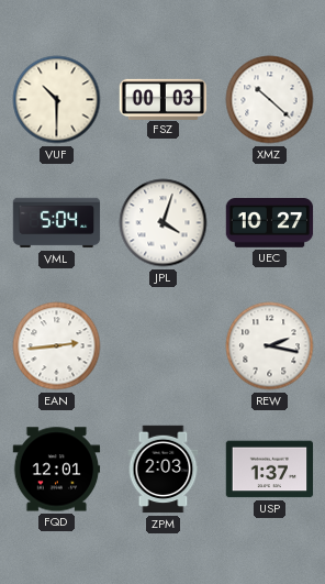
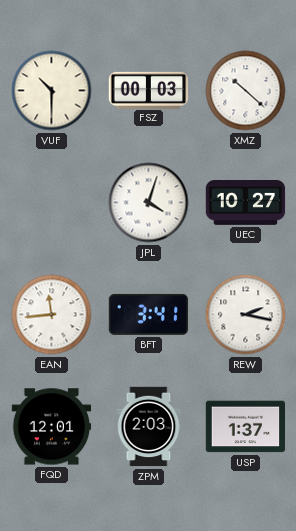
VML: 5:04 -> none
EAN: 2:44 -> 11:44
BFT: none -> 3:41
